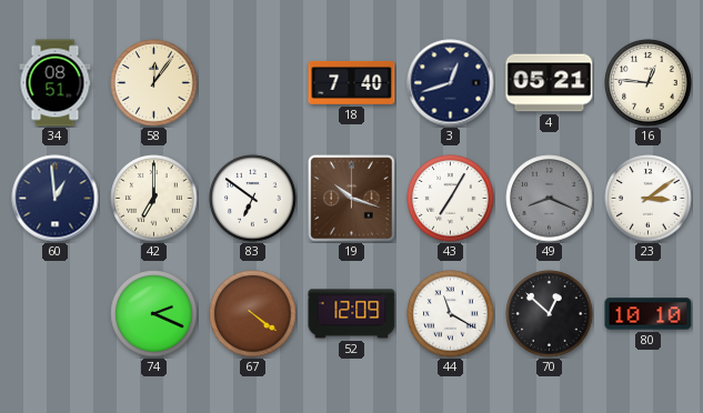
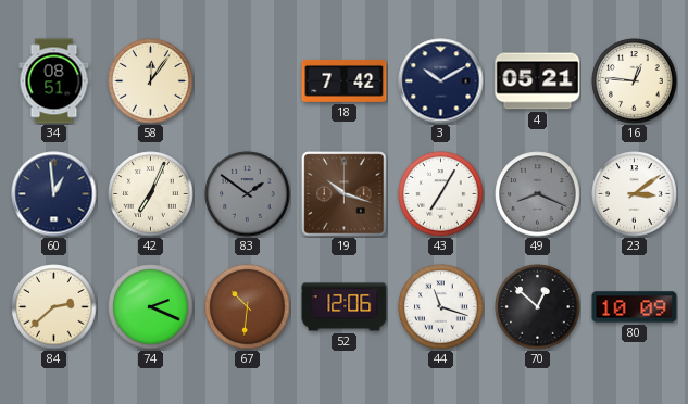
18: 7:40 -> 7:42
3: 12:42 -> 10:10
42: 7:00 -> 7:04
83: 6:51 -> 1:51
83 dial: white -> grey
84: none -> 2:38
67: 4:21 -> 10:31
52: 12:09 -> 12:06
44: 11:20 -> 11:18
80: 10:10 -> 10:09
